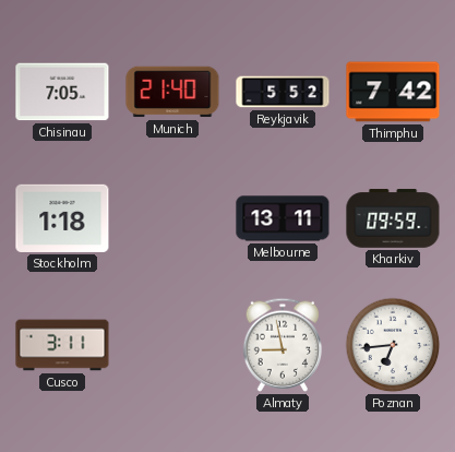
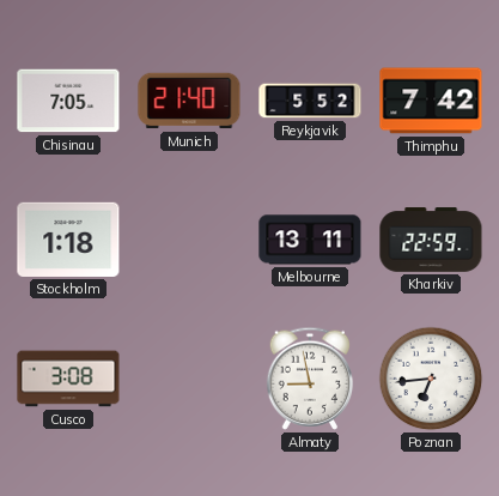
Kharkiv: 09:59 -> 22:59
Cusco: 3:11 -> 3:08
